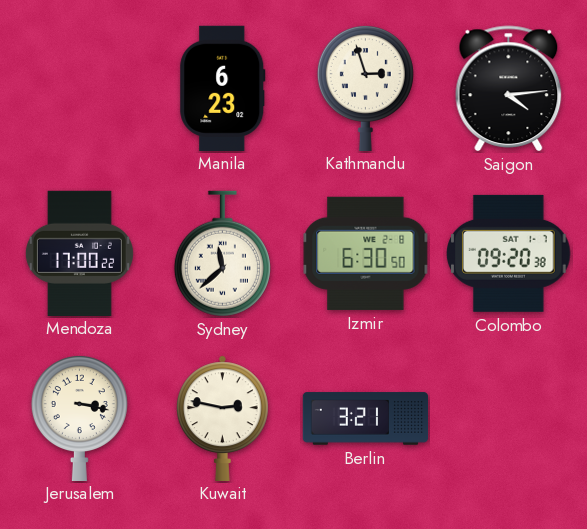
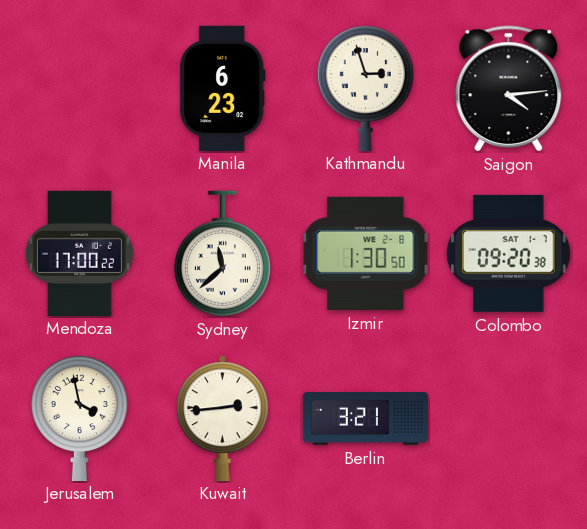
Izmir: 6:30 -> 1:30
Jerusalem: 3:17 -> 3:58
Kuwait: 2:47 -> 2:44
